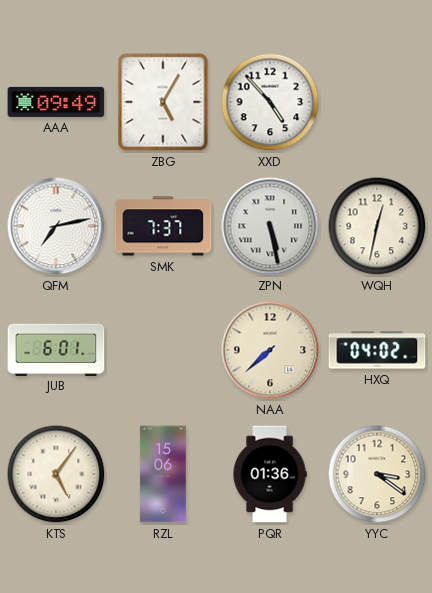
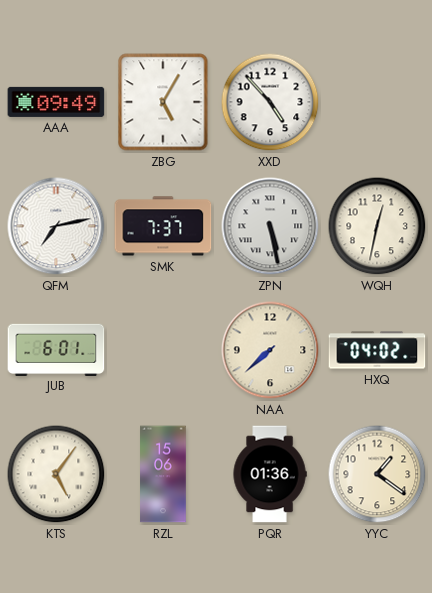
YYC: 3:21 -> 1:21
